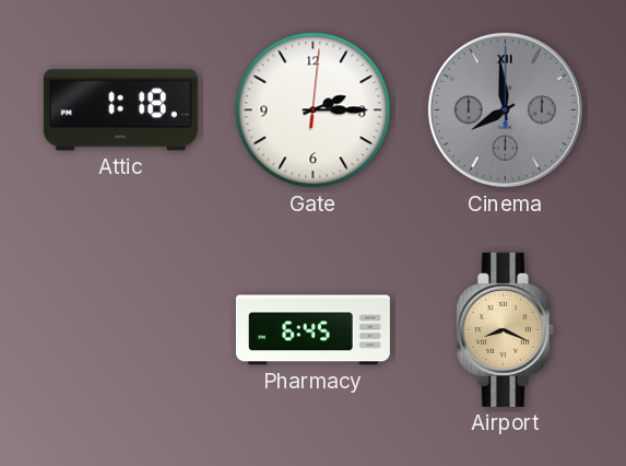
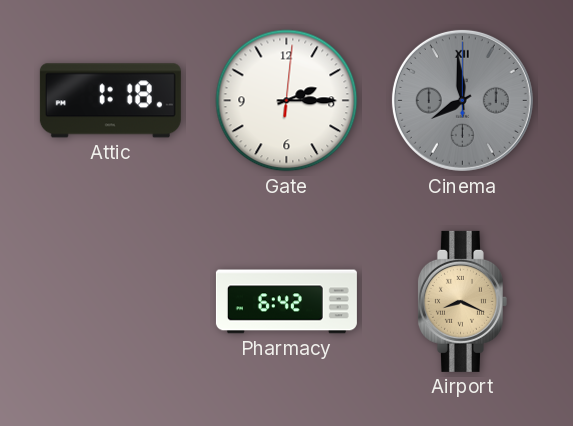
Pharmacy: 6:45 -> 6:42
